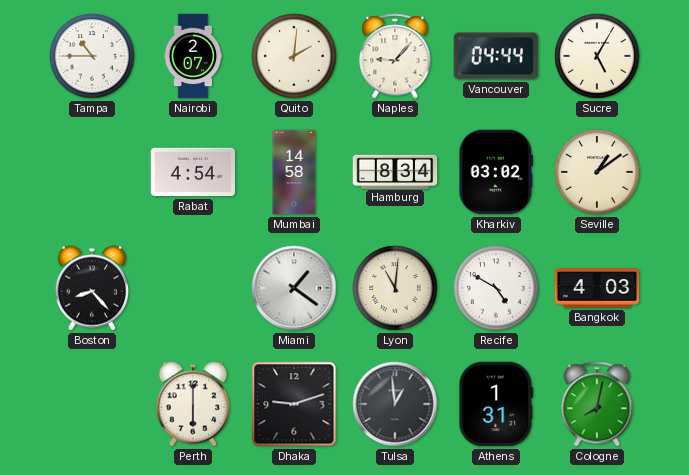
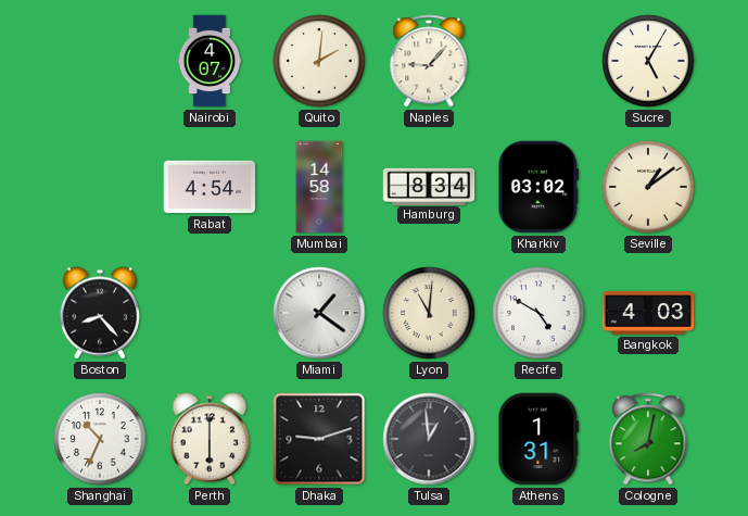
Tampa: 10:45 -> none
Nairobi: 2:07 -> 4:07
Vancouver: 04:44 -> none
Shanghai: none -> 10:34
